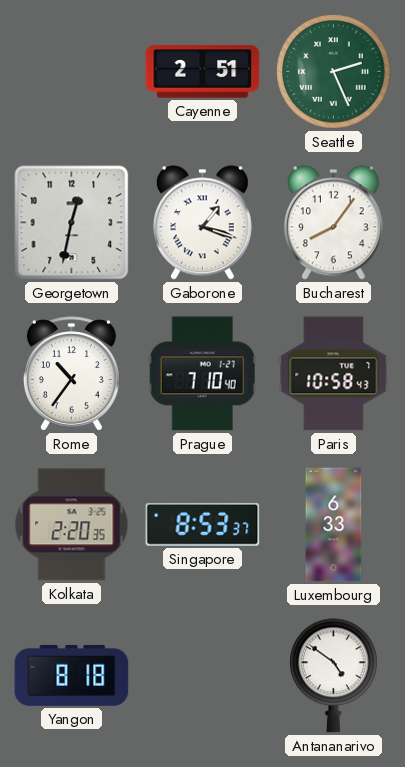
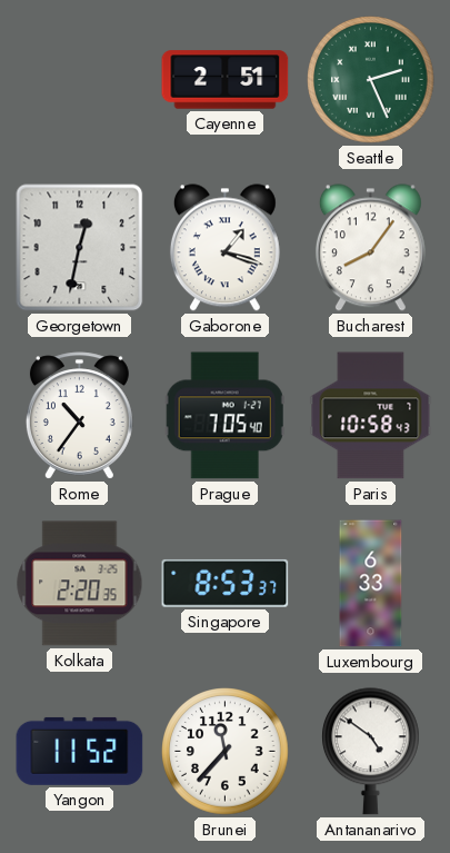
Prague: 7:10 -> 7:05
Yangon: 8:18 -> 11:52
Brunei: none -> 11:37
